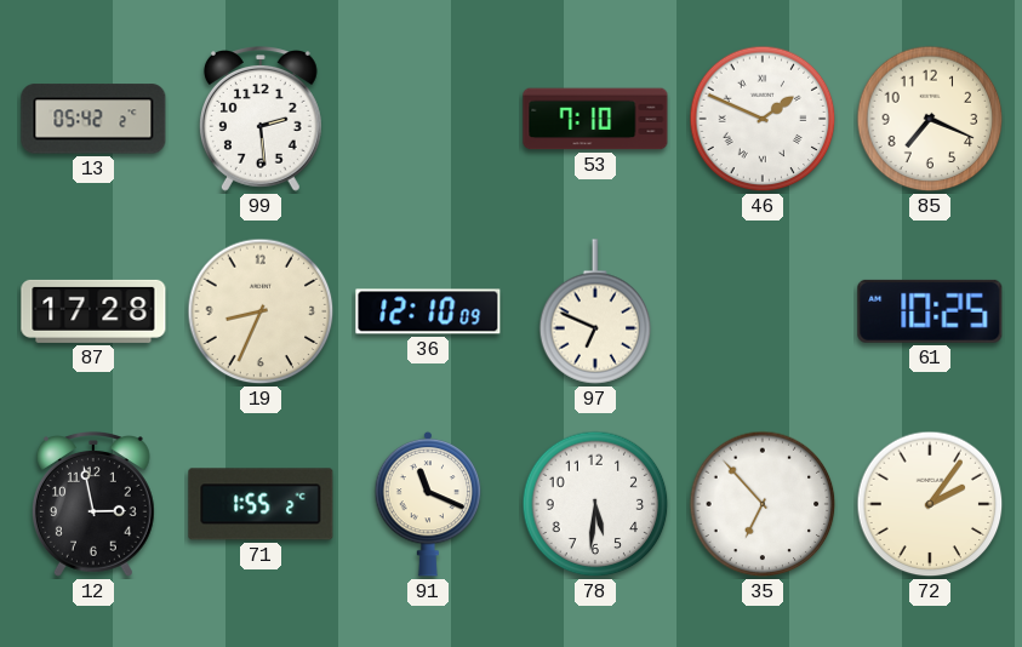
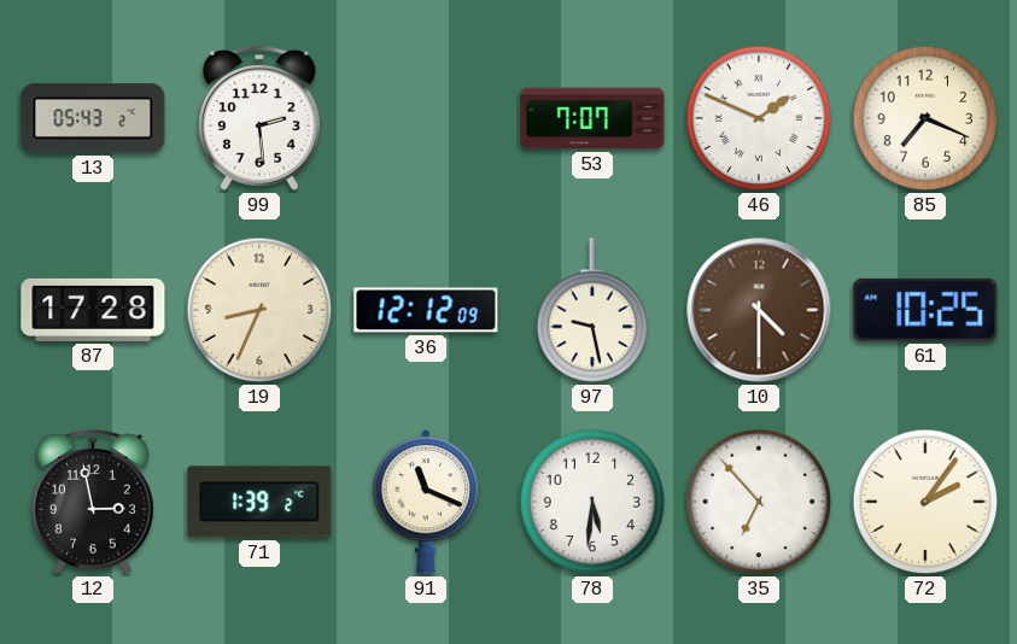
13: 05:42 -> 05:43
53: 7:10 -> 7:07
36: 12:10 -> 12:12
97: 6:49 -> 9:28
10: none -> 4:30
71: 1:55 -> 1:39
